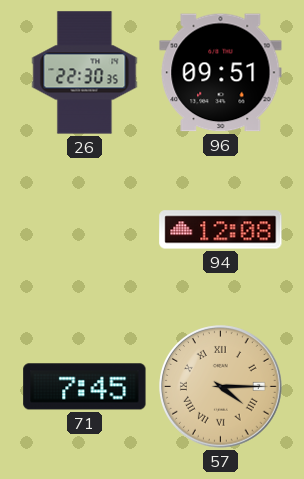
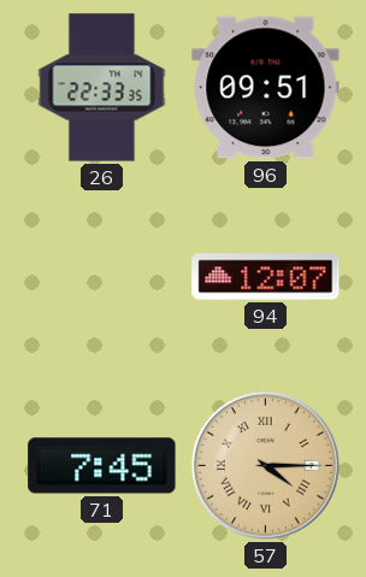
26: 22:30 -> 22:33
94: 12:08 -> 12:07
